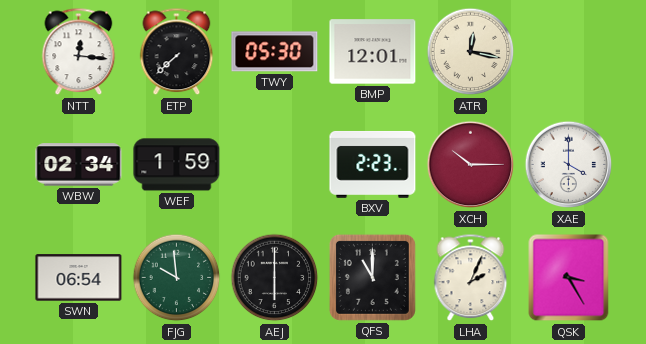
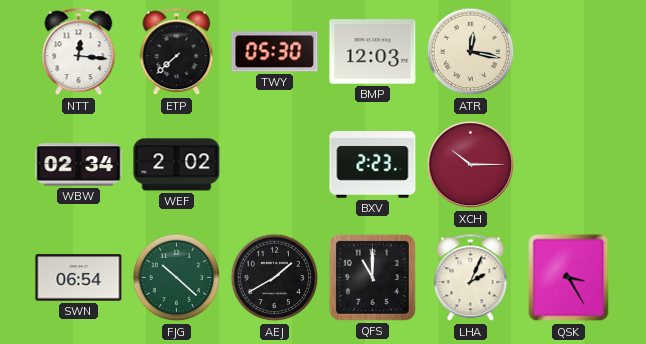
BMP: 12:01 -> 12:03
WEF: 1:59 -> 2:02
XAE: 4:00 -> none
FJG: 9:59 -> 10:22
AEJ: 6:00 -> 1:40
